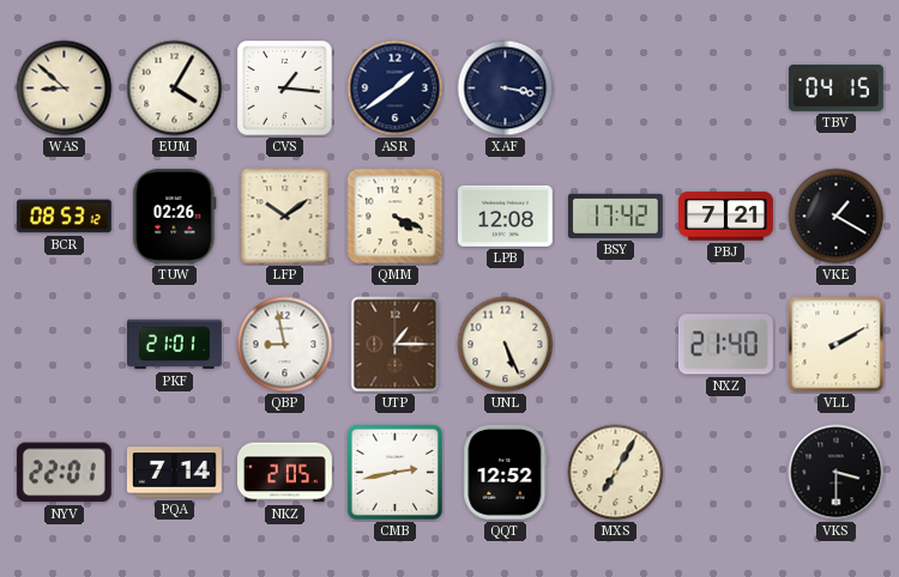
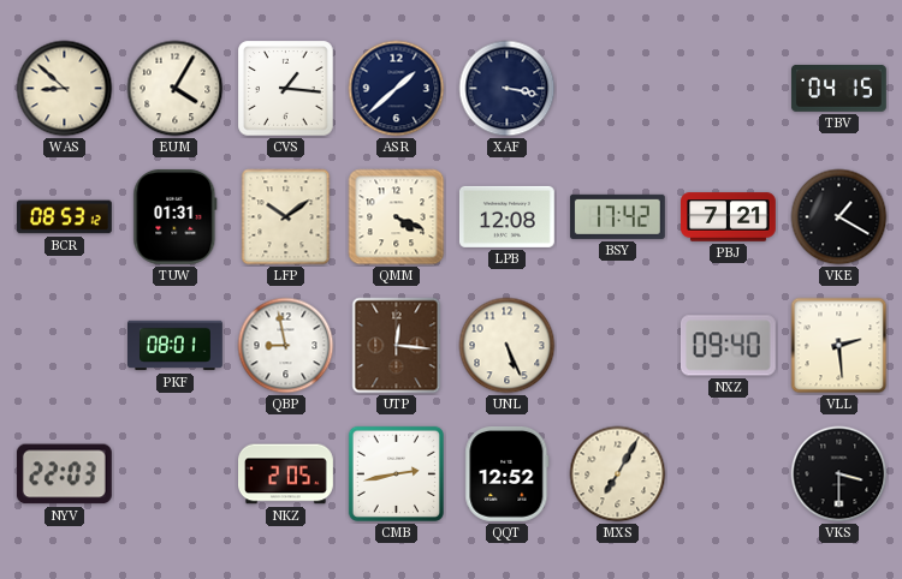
ASR: 1:39 -> 1:38
TUW: 02:26 -> 01:31
PKF: 21:01 -> 08:01
UTP: 1:15 -> 12:16
NXZ: 21:40 -> 09:40
VLL: 2:10 -> 2:29
NYV: 22:01 -> 22:03
PQA: 7:14 -> none
